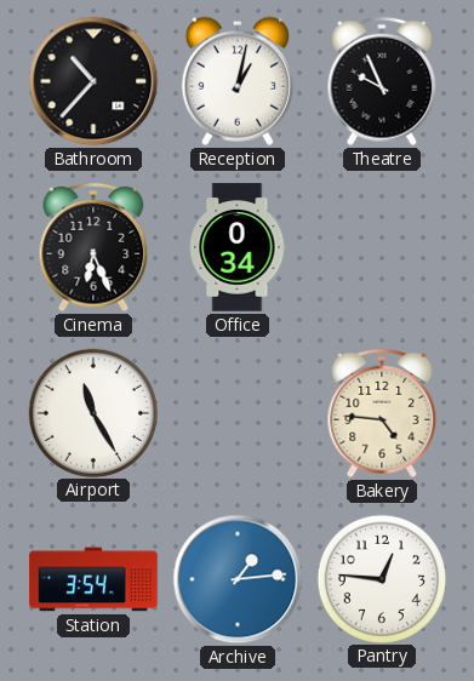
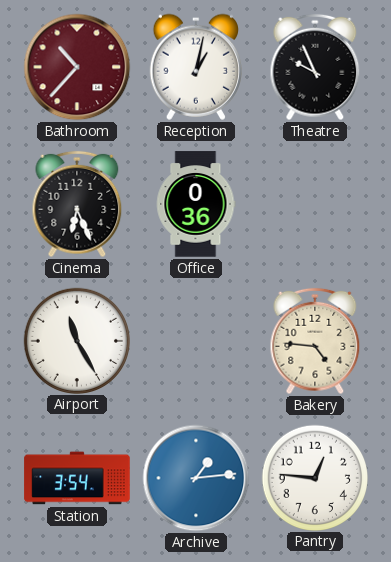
Bathroom dial: black -> burgundy
Office: 0:34 -> 0:36
